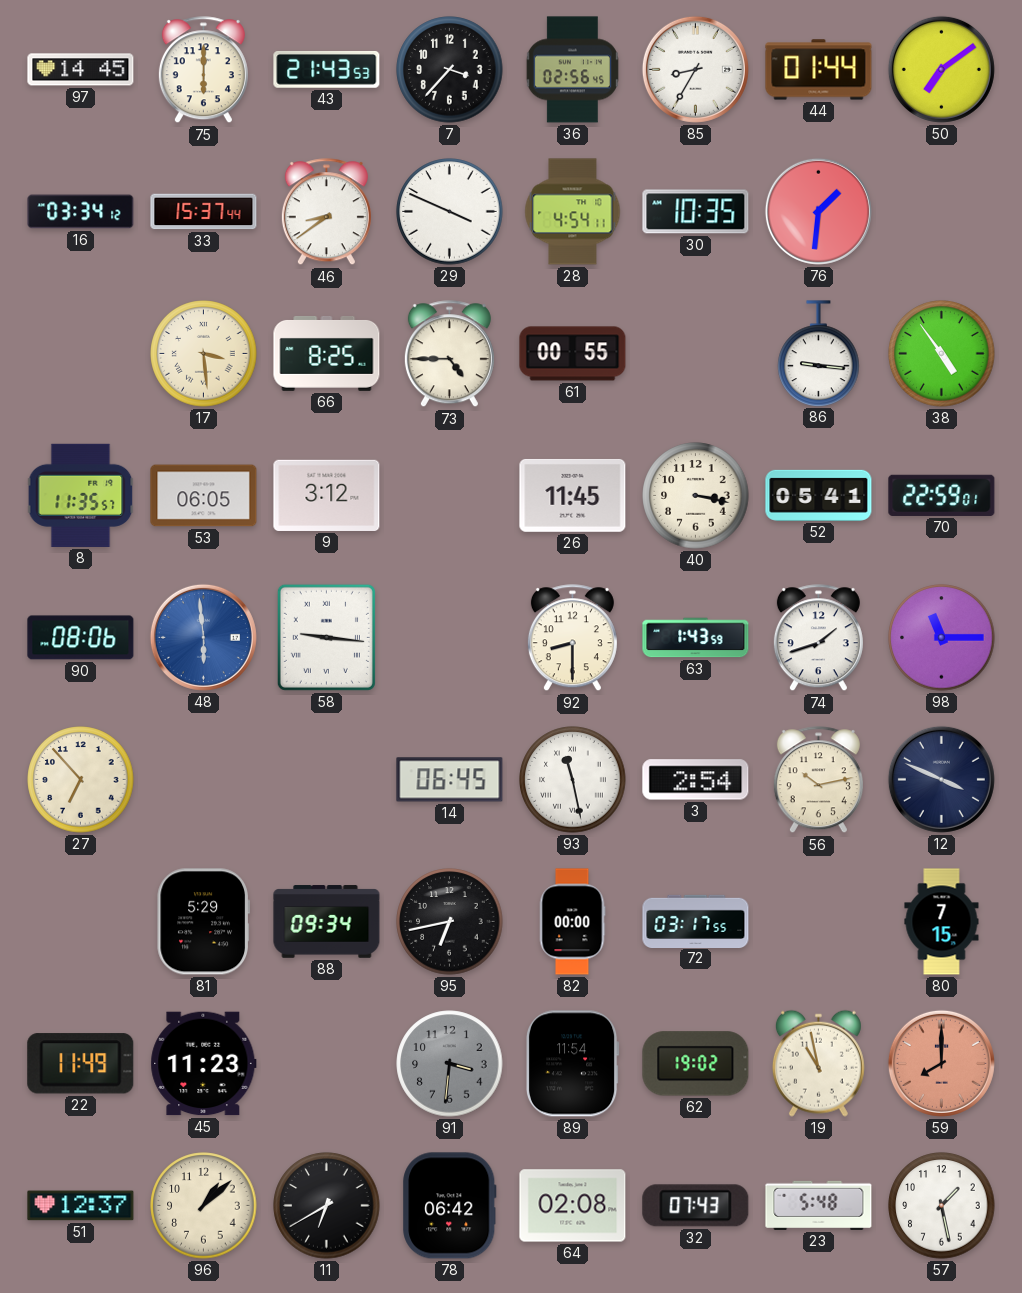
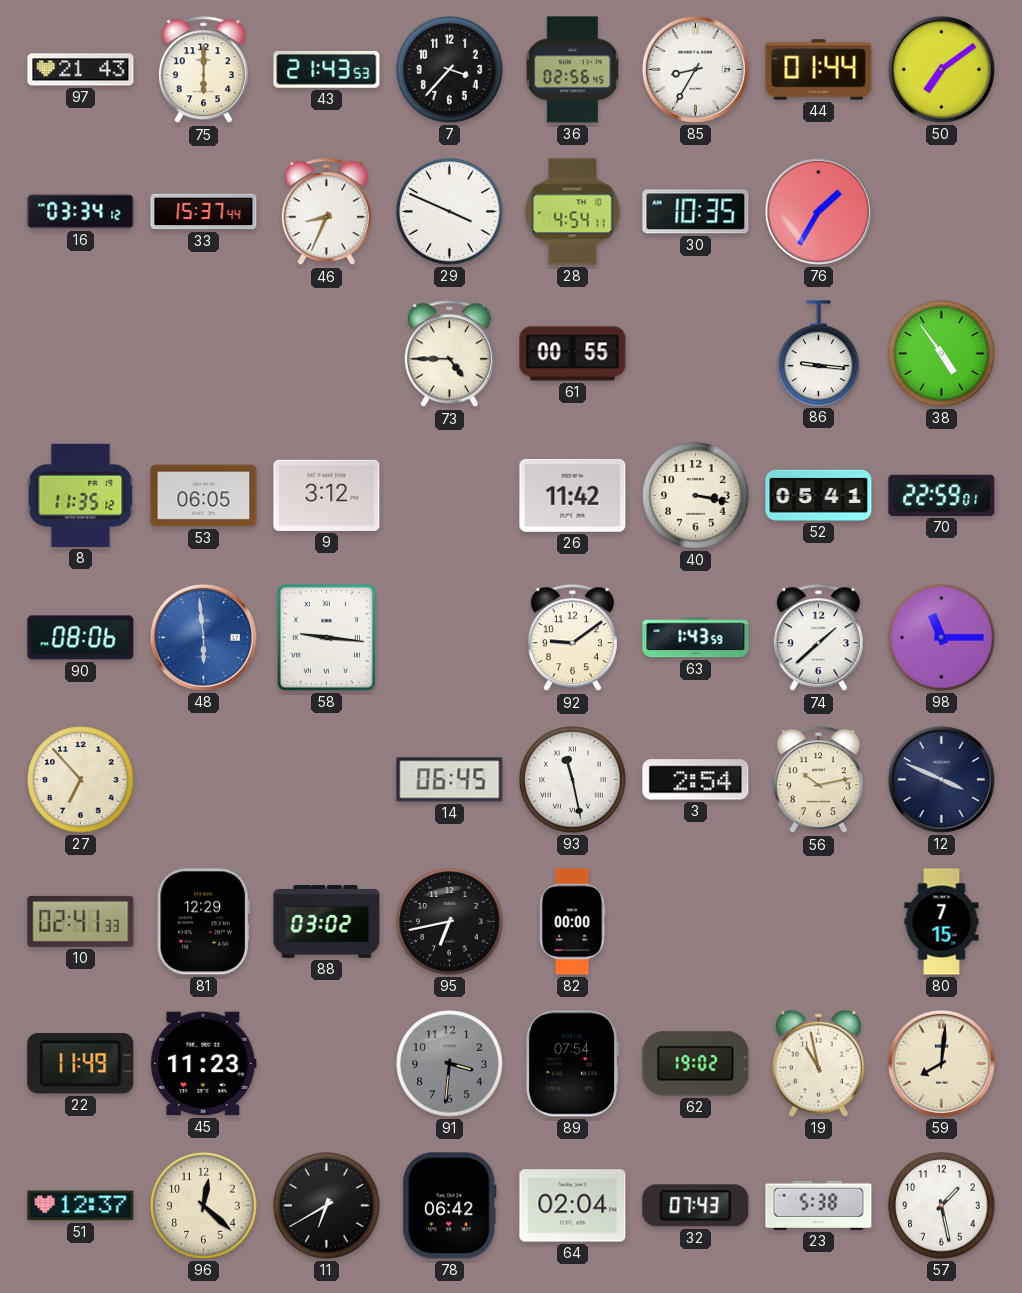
97: 14:45 -> 21:43
46: 8:39 -> 8:34
76: 1:31 -> 1:35
17: 3:29 -> none
66: 8:25 -> none
8: 11:35:57 -> 11:35:12
26: 11:45 -> 11:42
92: 8:30 -> 9:09
74: 1:42 -> 1:38
10: none -> 02:41
81: 5:29 -> 12:29
88: 09:34 -> 03:02
72: 03:17 -> none
89: 11:54 -> 07:54
59: 8:00 -> 8:01
59 dial: salmon -> cream
96: 1:08 -> 12:22
64: 02:08 -> 02:04
23: 5:48 -> 5:38
